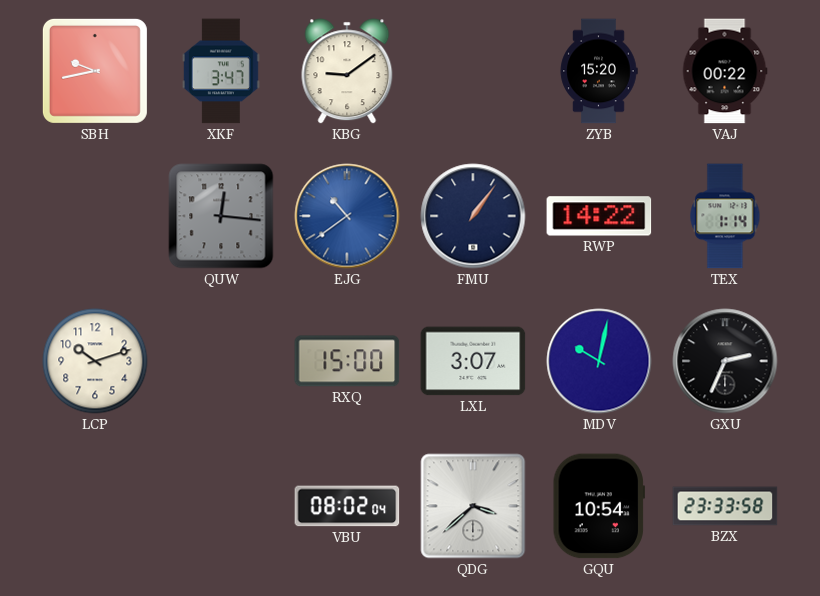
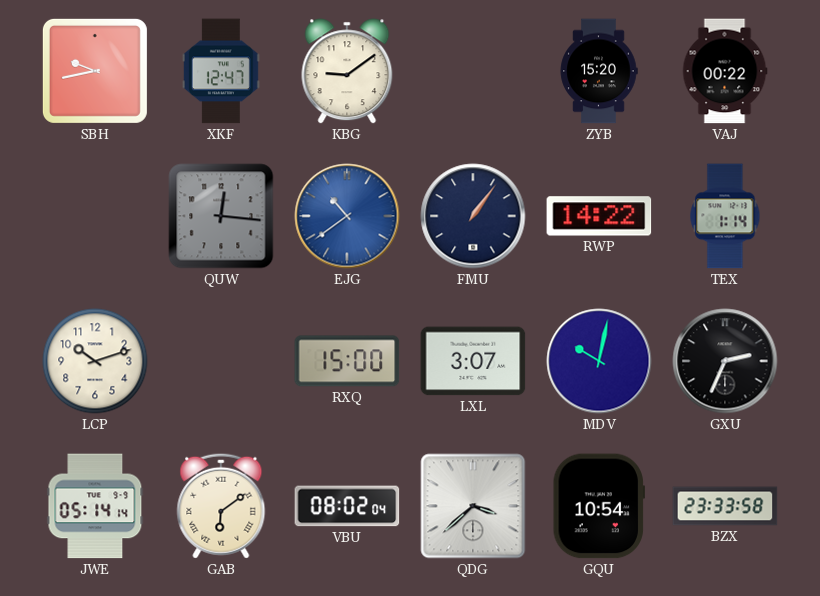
XKF: 3:47 -> 12:47
JWE: none -> 05:14
GAB: none -> 6:09
